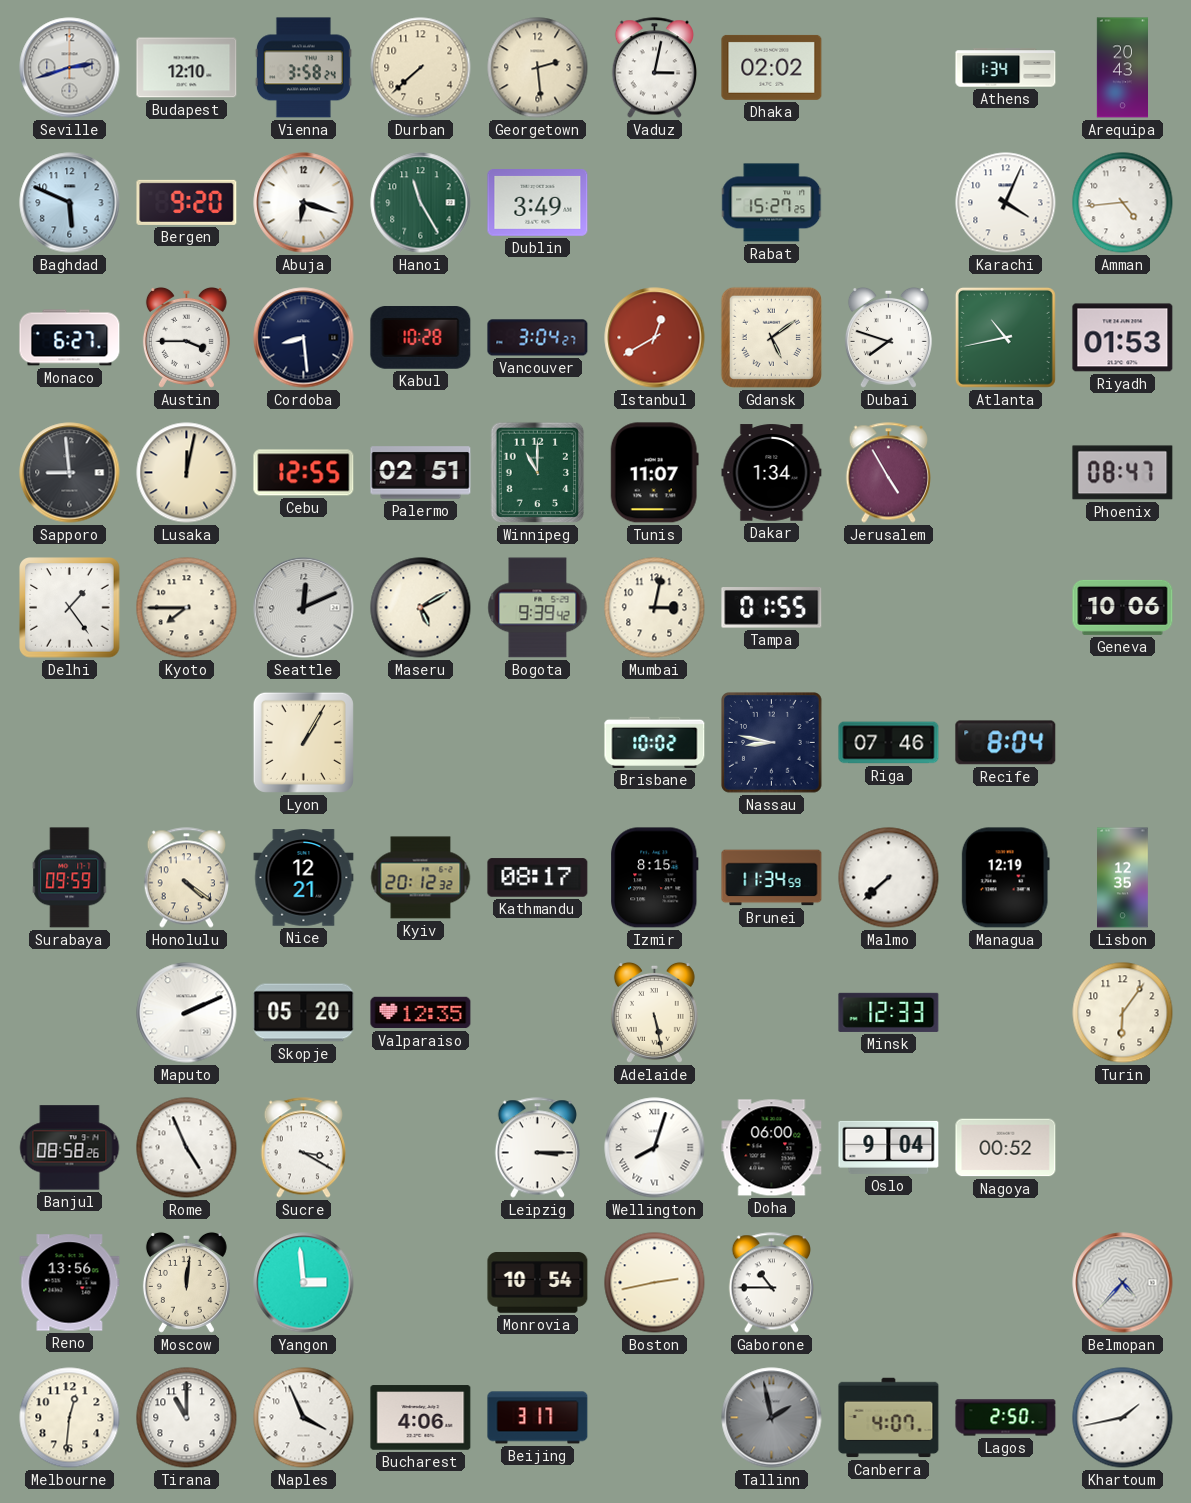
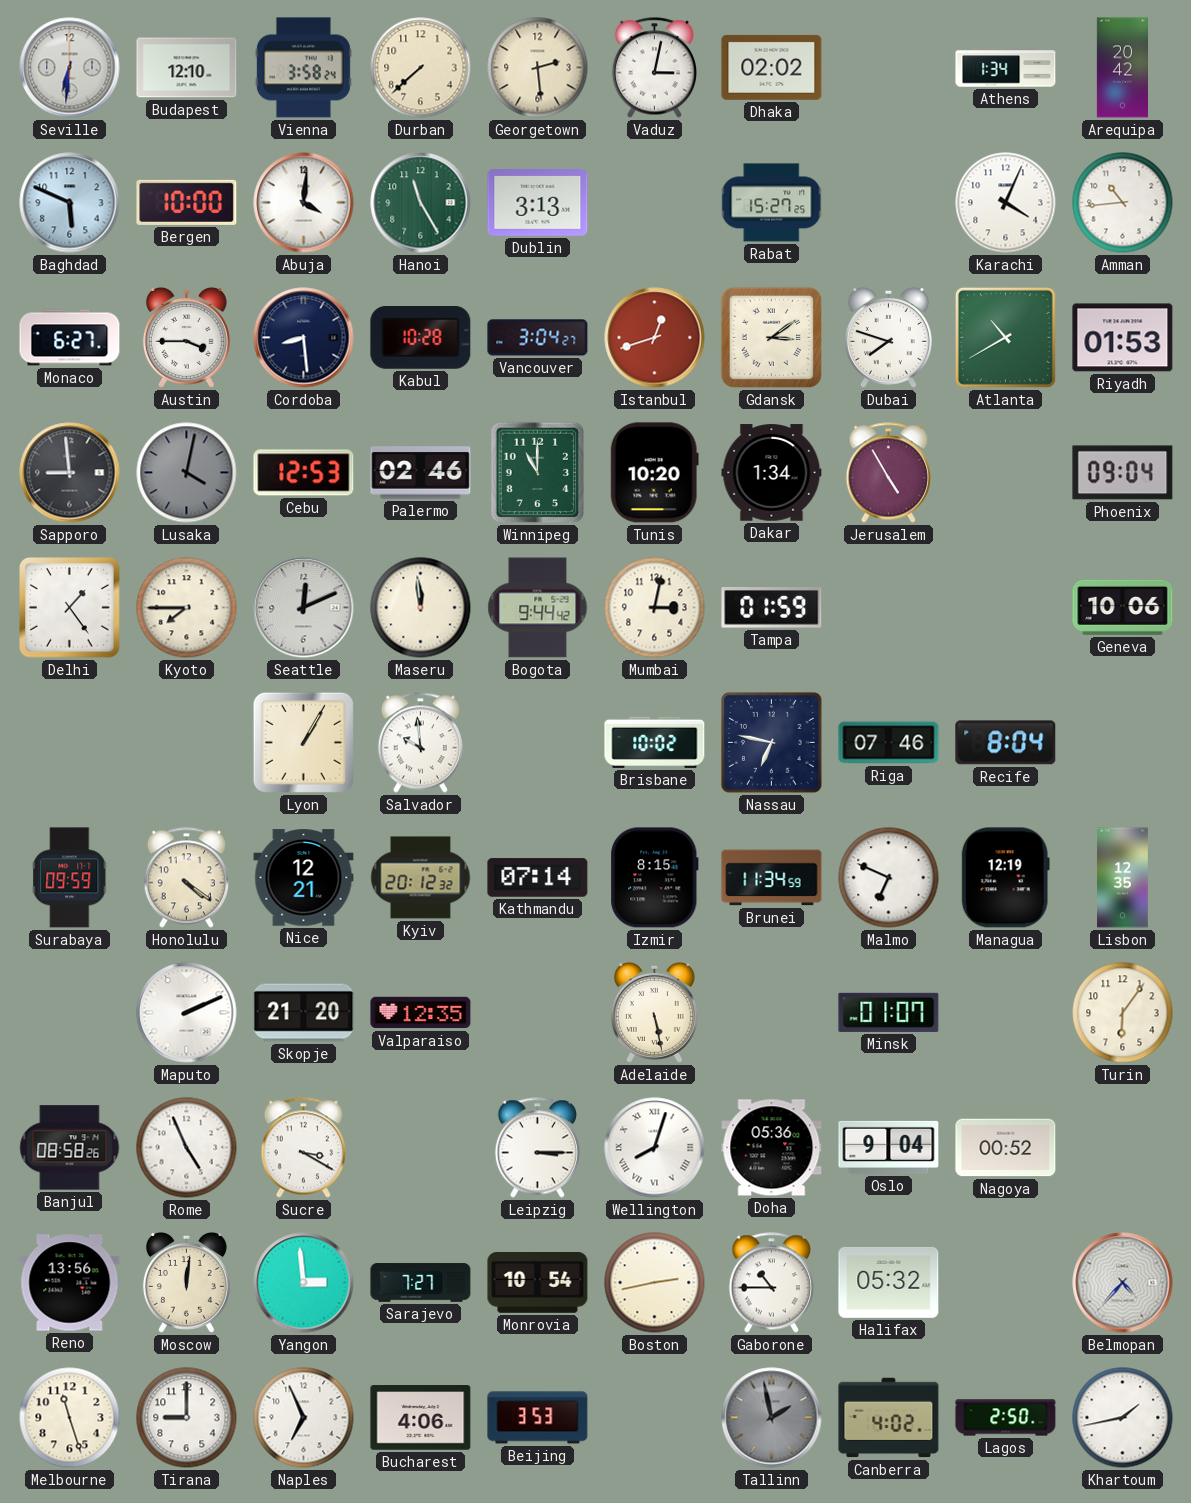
Seville: 2:42 -> 6:31
Arequipa: 20:43 -> 20:42
Bergen: 9:20 -> 10:00
Abuja: 6:18 -> 4:01
Dublin: 3:49 -> 3:13
Amman: 4:44 -> 10:44
Istanbul: 12:40 -> 12:42
Gdansk: 5:09 -> 3:09
Atlanta: 10:43 -> 10:40
Lusaka: 12:02 -> 4:02
Lusaka dial: cream -> grey
Cebu: 12:55 -> 12:53
Palermo: 02:51 -> 02:46
Tunis: 11:07 -> 10:20
Phoenix: 08:47 -> 09:04
Maseru: 5:10 -> 11:59
Bogota: 9:39 -> 9:44
Tampa: 01:55 -> 01:59
Salvador: none -> 9:59
Nassau: 8:47 -> 6:47
Kathmandu: 08:17 -> 07:14
Malmo: 7:38 -> 6:49
Skopje: 05:20 -> 21:20
Minsk: 12:33 -> 01:07
Doha: 06:00 -> 05:36
Sarajevo: none -> 7:27
Halifax: none -> 05:32
Melbourne: 12:31 -> 11:27
Tirana: 11:00 -> 9:00
Naples: 3:56 -> 6:56
Beijing: 3:17 -> 3:53
Canberra: 4:07 -> 4:02
